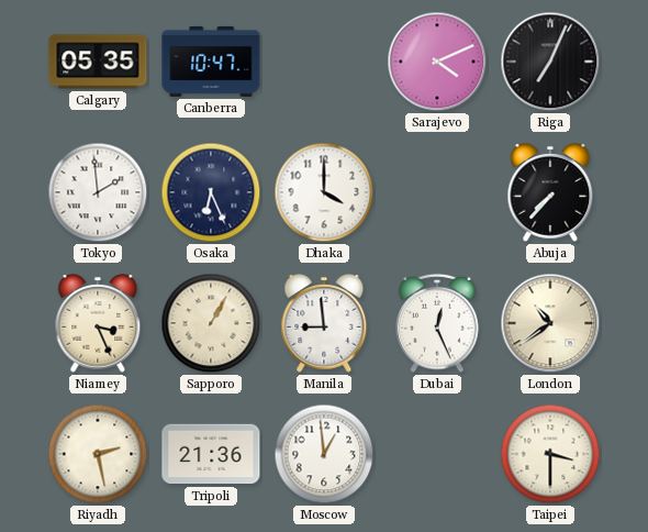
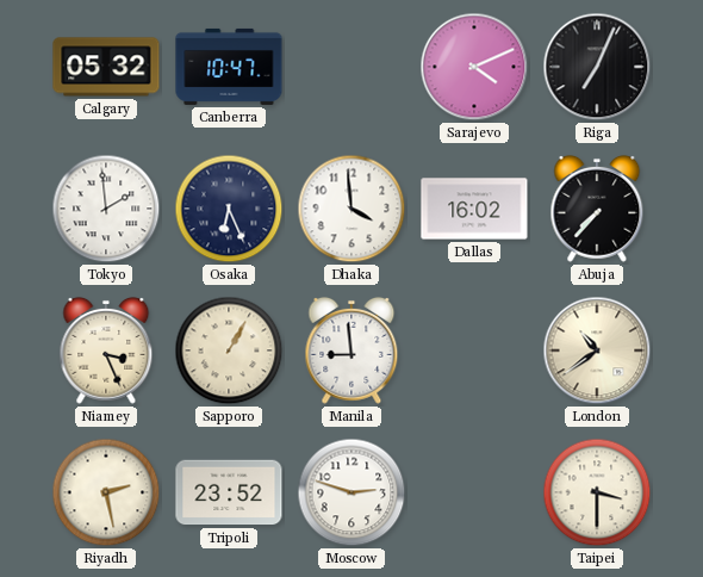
Calgary: 05:35 -> 05:32
Dhaka: 4:00 -> 3:59
Dallas: none -> 16:02
Dubai: 12:26 -> none
Tripoli: 21:36 -> 23:52
Moscow: 12:59 -> 2:48
